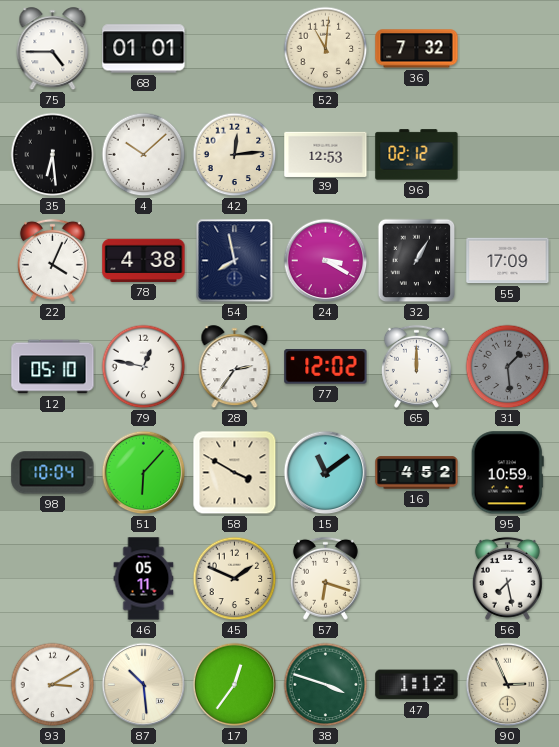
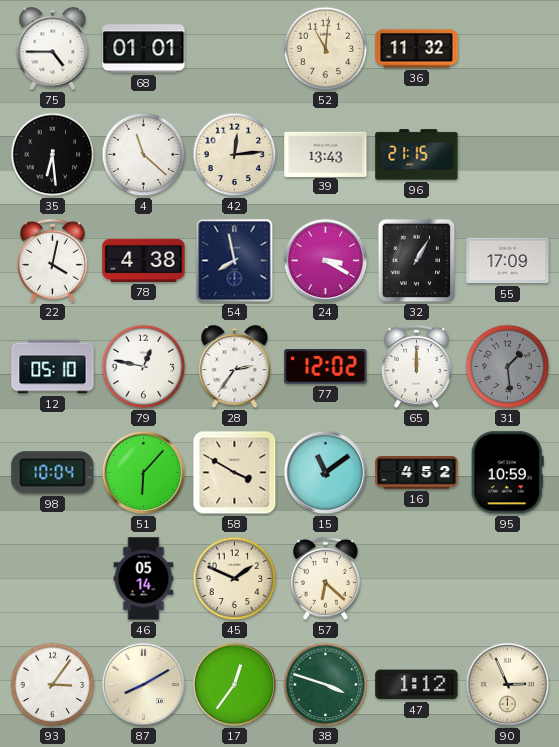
36: 7:32 -> 11:32
4: 10:08 -> 11:22
39: 12:53 -> 13:43
96: 02:12 -> 21:15
22: 4:04 -> 4:02
46: 05:11 -> 05:14
57: 6:18 -> 6:22
56: 7:28 -> none
93: 3:10 -> 3:06
87: 10:29 -> 8:10
